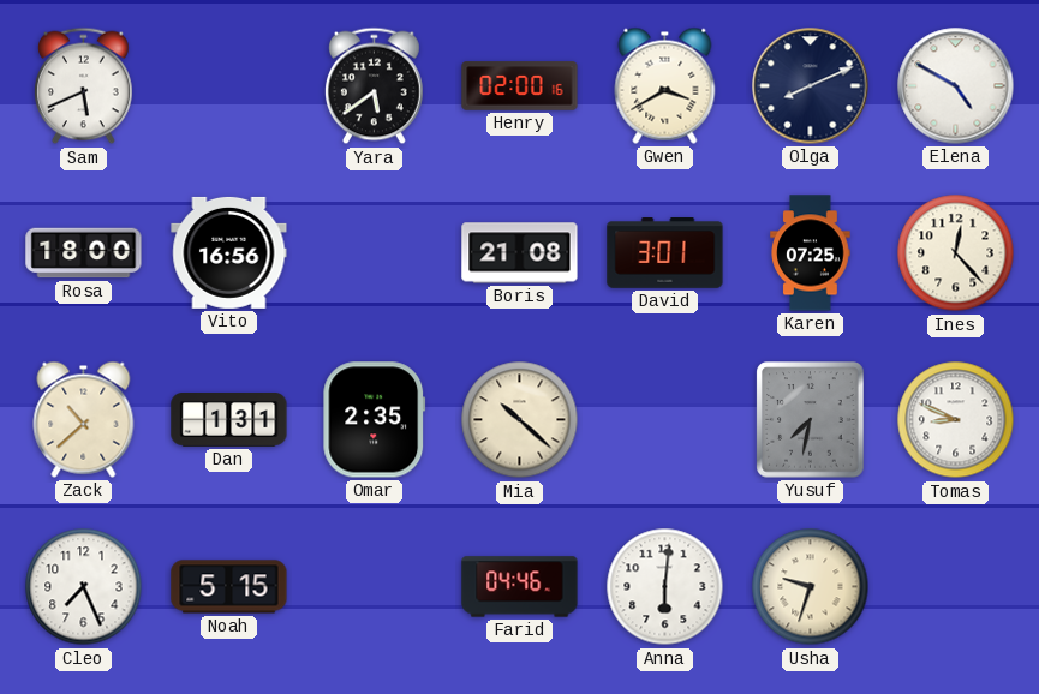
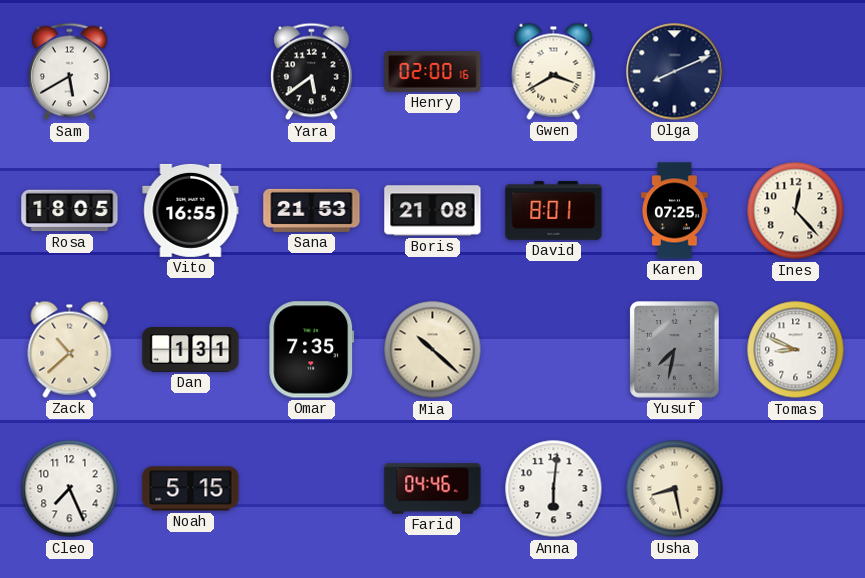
Sam: 5:41 -> 5:40
Elena: 4:50 -> none
Rosa: 18:00 -> 18:05
Vito: 16:56 -> 16:55
Sana: none -> 21:53
David: 3:01 -> 8:01
Omar: 2:35 -> 7:35
Usha: 9:33 -> 8:28
